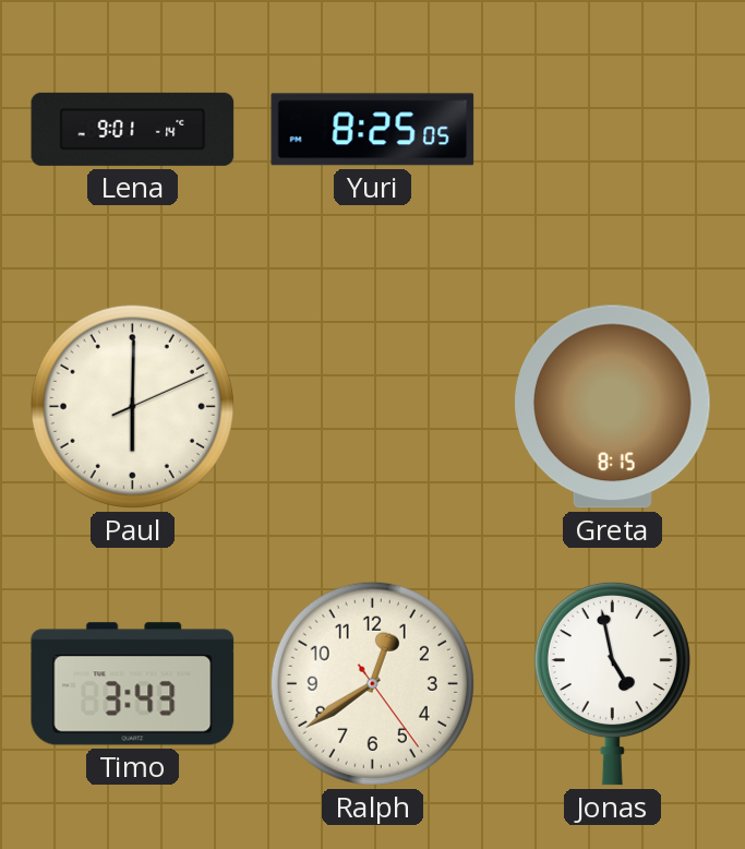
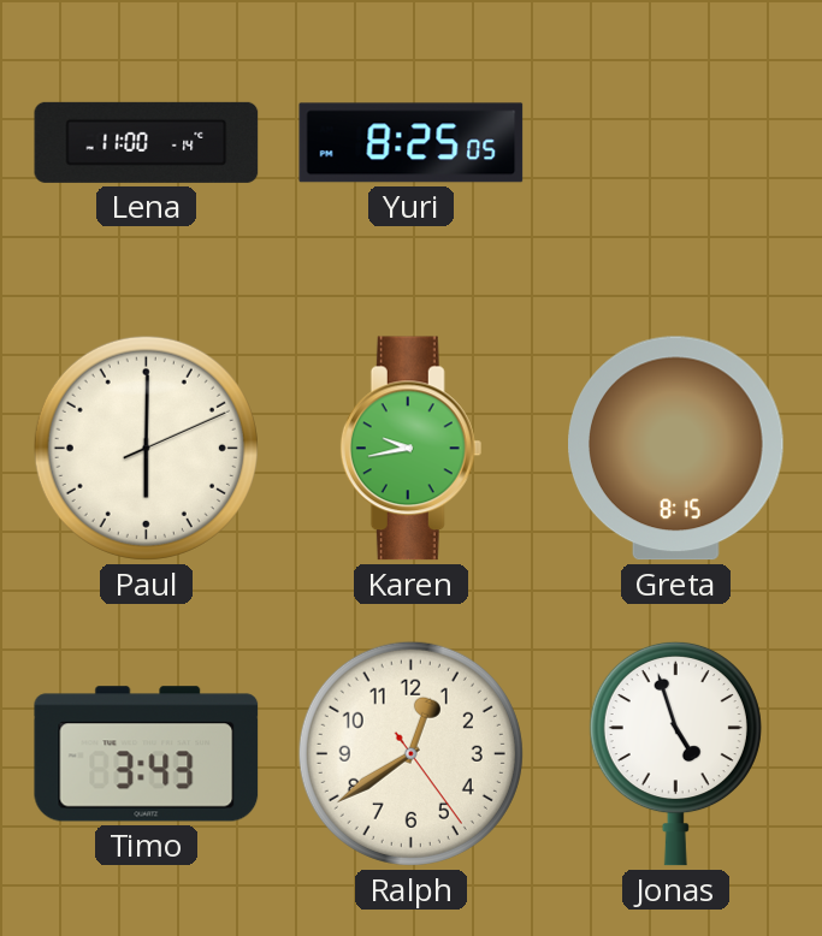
Lena: 9:01 -> 11:00
Karen: none -> 9:43
Jonas: 4:58 -> 4:57
